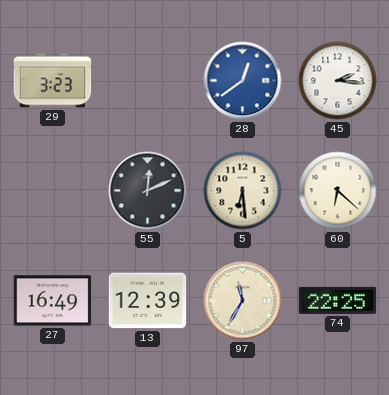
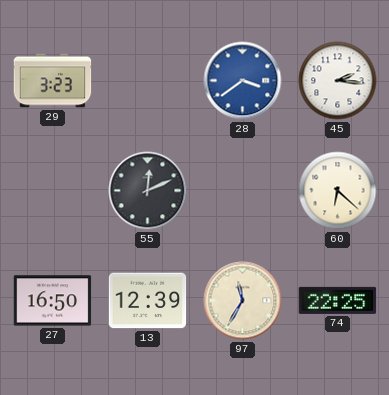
28: 12:39 -> 3:39
5: 6:29 -> none
27: 16:49 -> 16:50
